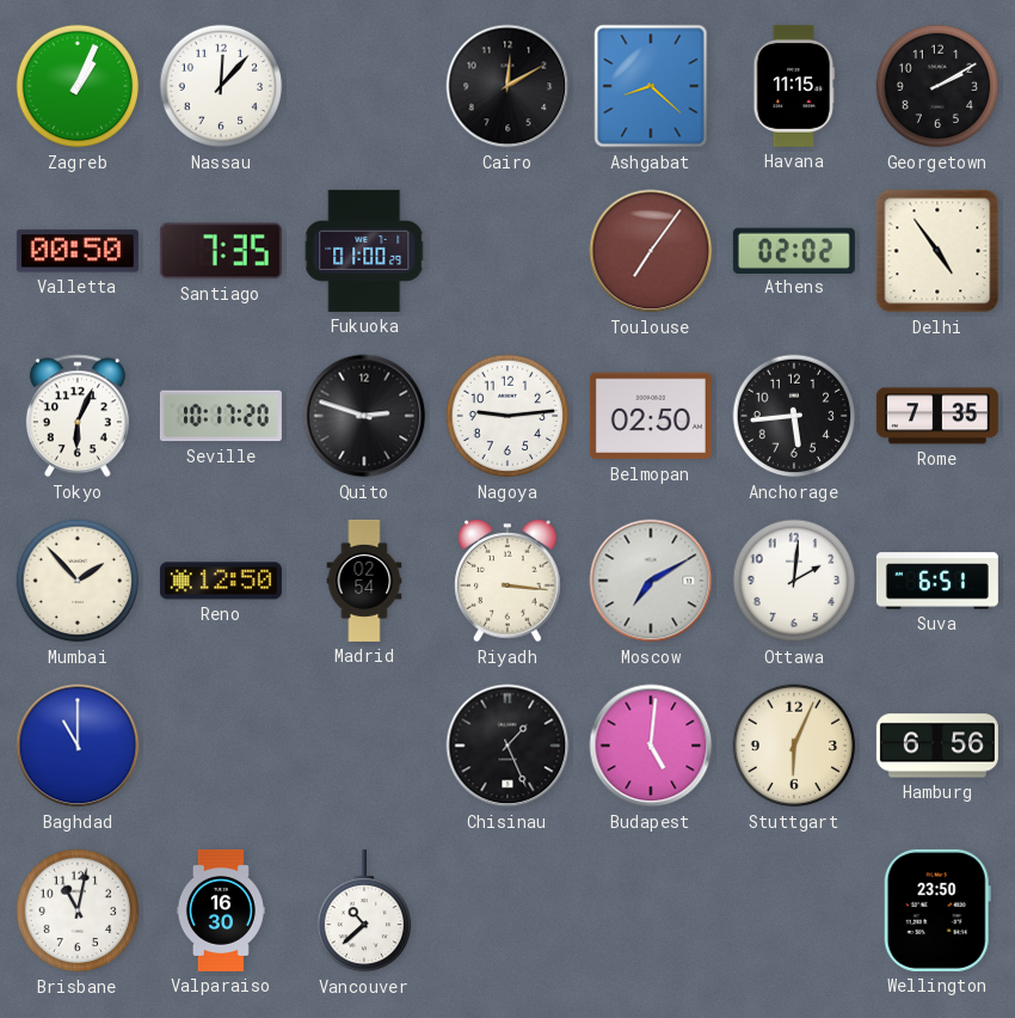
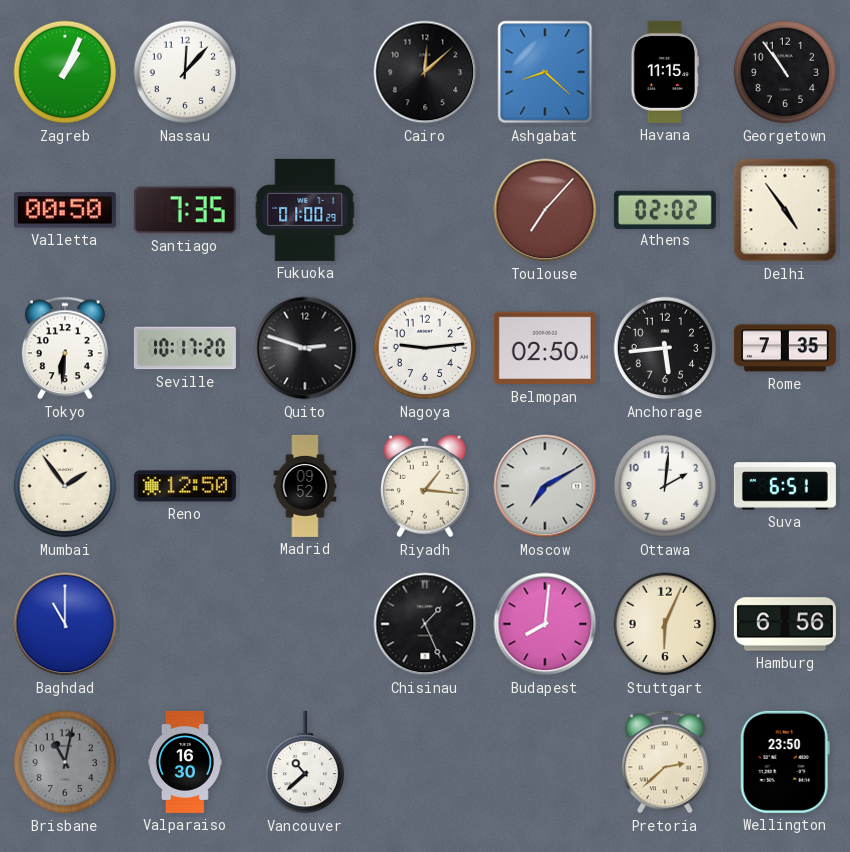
Cairo: 12:10 -> 12:08
Georgetown: 2:10 -> 10:54
Toulouse: 7:06 -> 7:07
Tokyo: 6:04 -> 6:31
Mumbai: 1:53 -> 1:54
Madrid: 02:54 -> 09:52
Riyadh: 3:16 -> 1:16
Budapest: 5:01 -> 8:01
Brisbane dial: white -> grey
Pretoria: none -> 2:38
